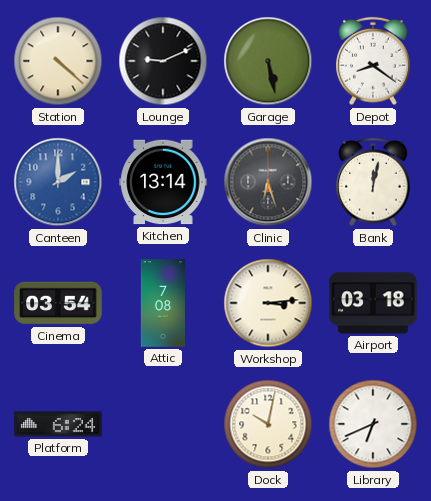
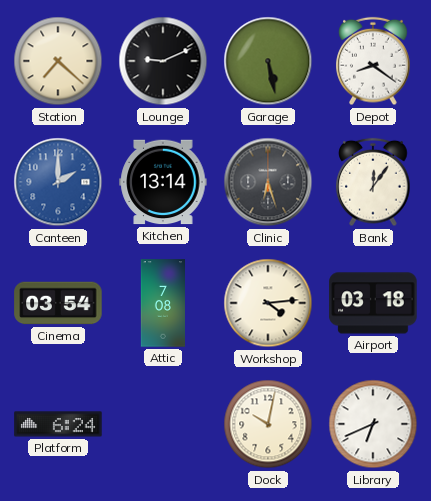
Station: 4:22 -> 7:22
Bank: 12:02 -> 12:06
Workshop: 3:14 -> 4:14
